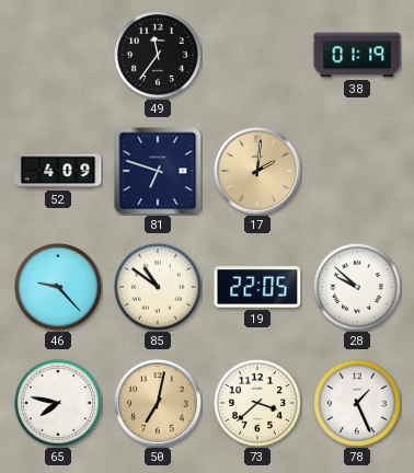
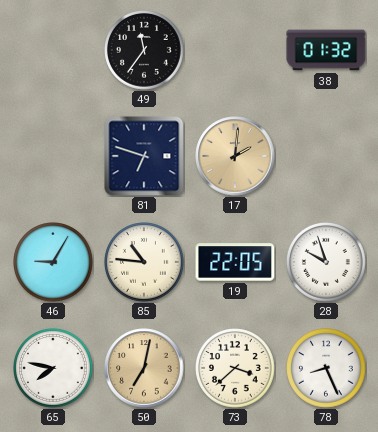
38: 01:19 -> 01:32
52: 4:09 -> none
46: 9:23 -> 9:05
85: 10:51 -> 10:46
28: 9:52 -> 9:57
78: 1:26 -> 8:26
